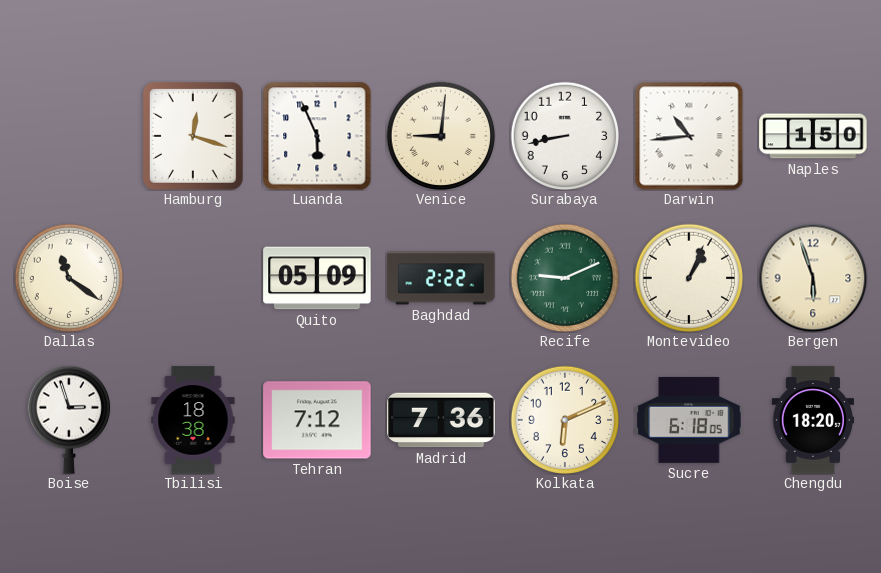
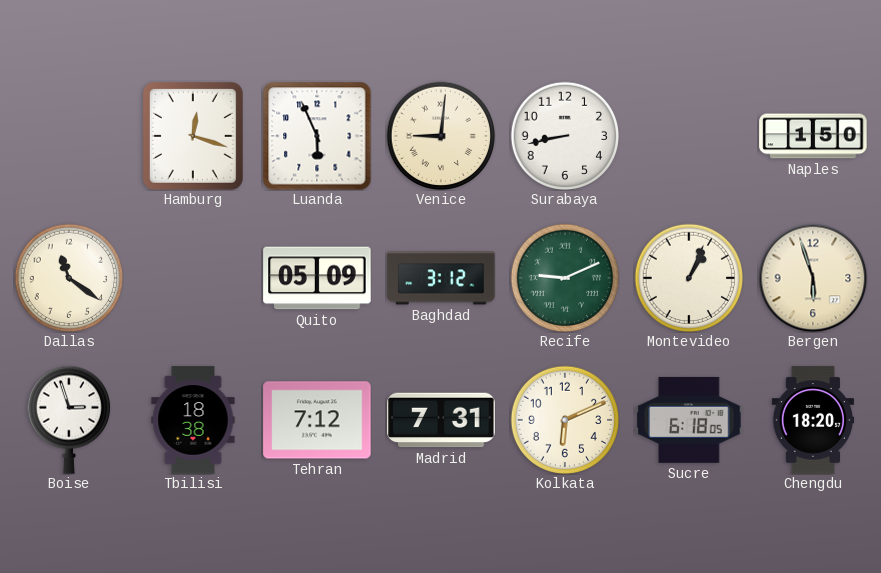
Darwin: 10:44 -> none
Baghdad: 2:22 -> 3:12
Madrid: 7:36 -> 7:31
